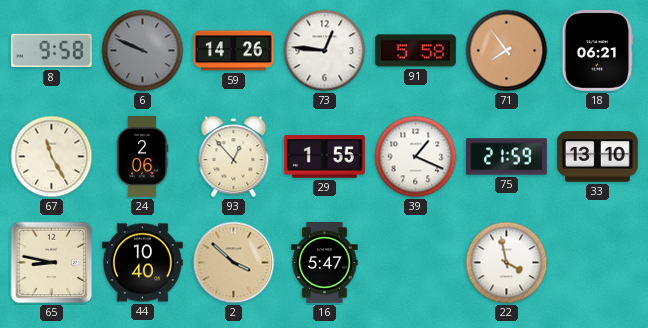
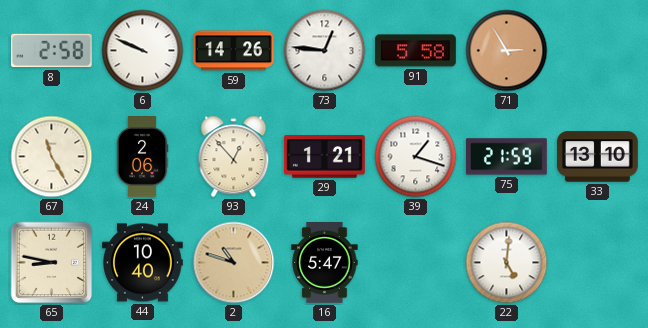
8: 9:58 -> 2:58
6 dial: grey -> white
71: 7:54 -> 2:55
18: 06:21 -> none
29: 1:55 -> 1:21
39: 1:19 -> 1:18
2: 3:52 -> 10:48
22: 3:58 -> 5:01
